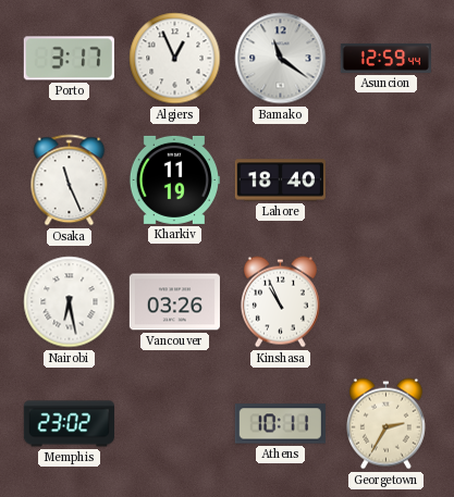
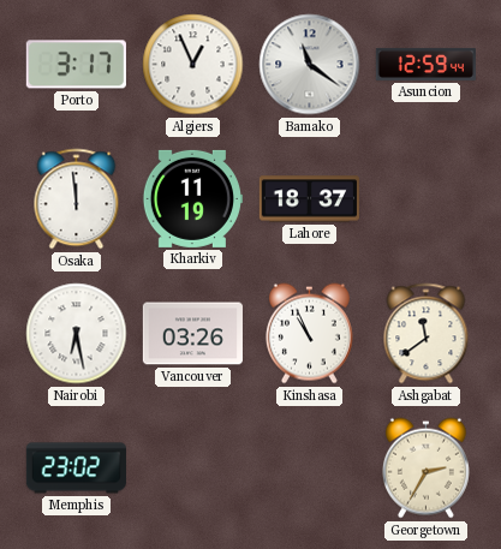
Osaka: 11:26 -> 11:59
Lahore: 18:40 -> 18:37
Ashgabat: none -> 11:39
Athens: 10:11 -> none
